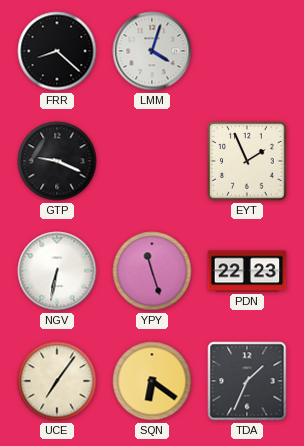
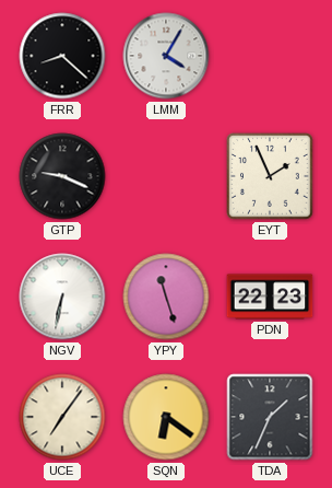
LMM: 4:03 -> 4:05
